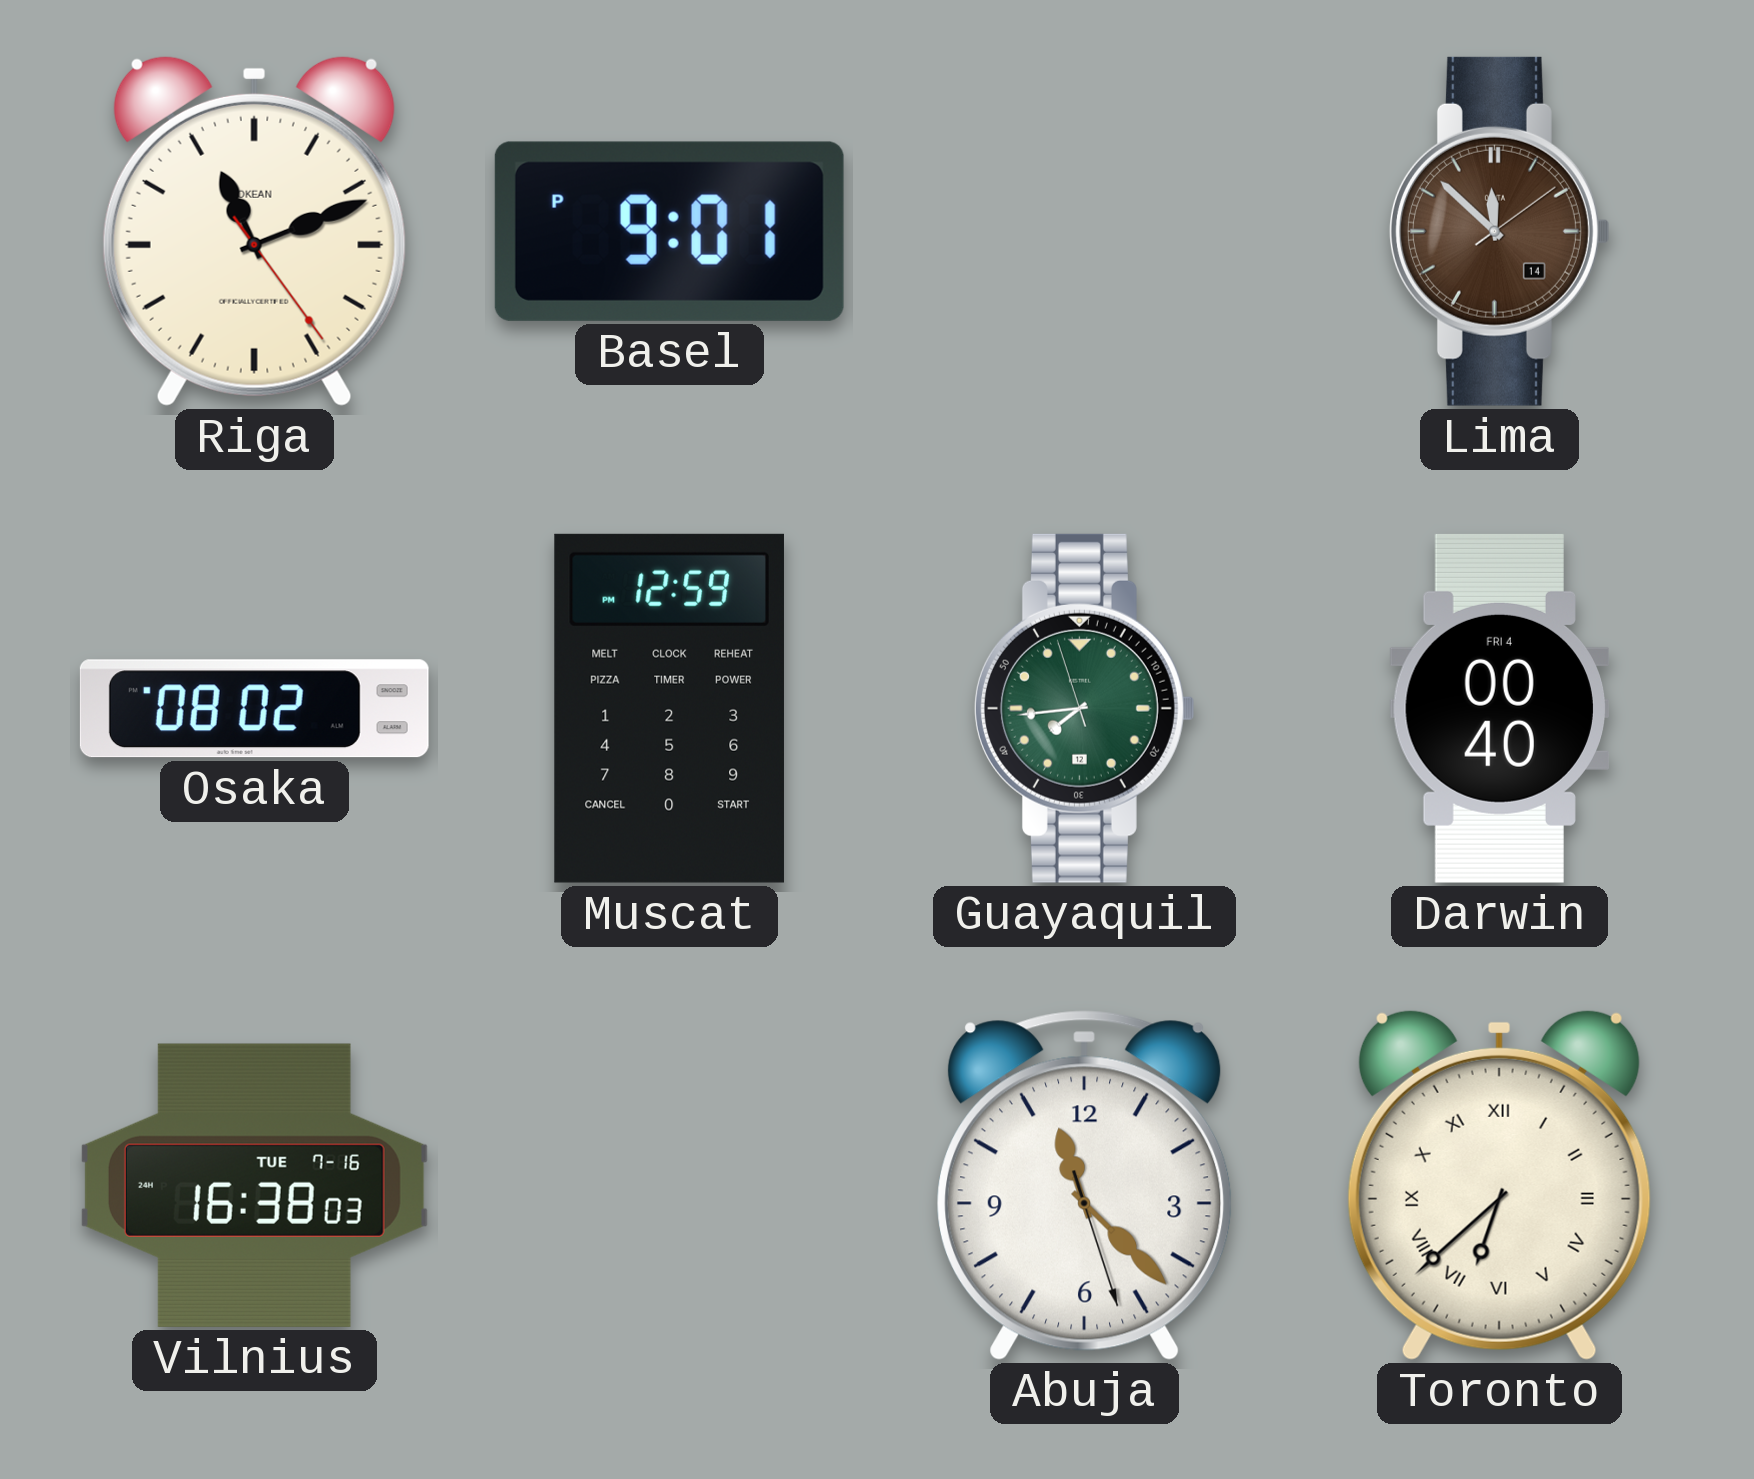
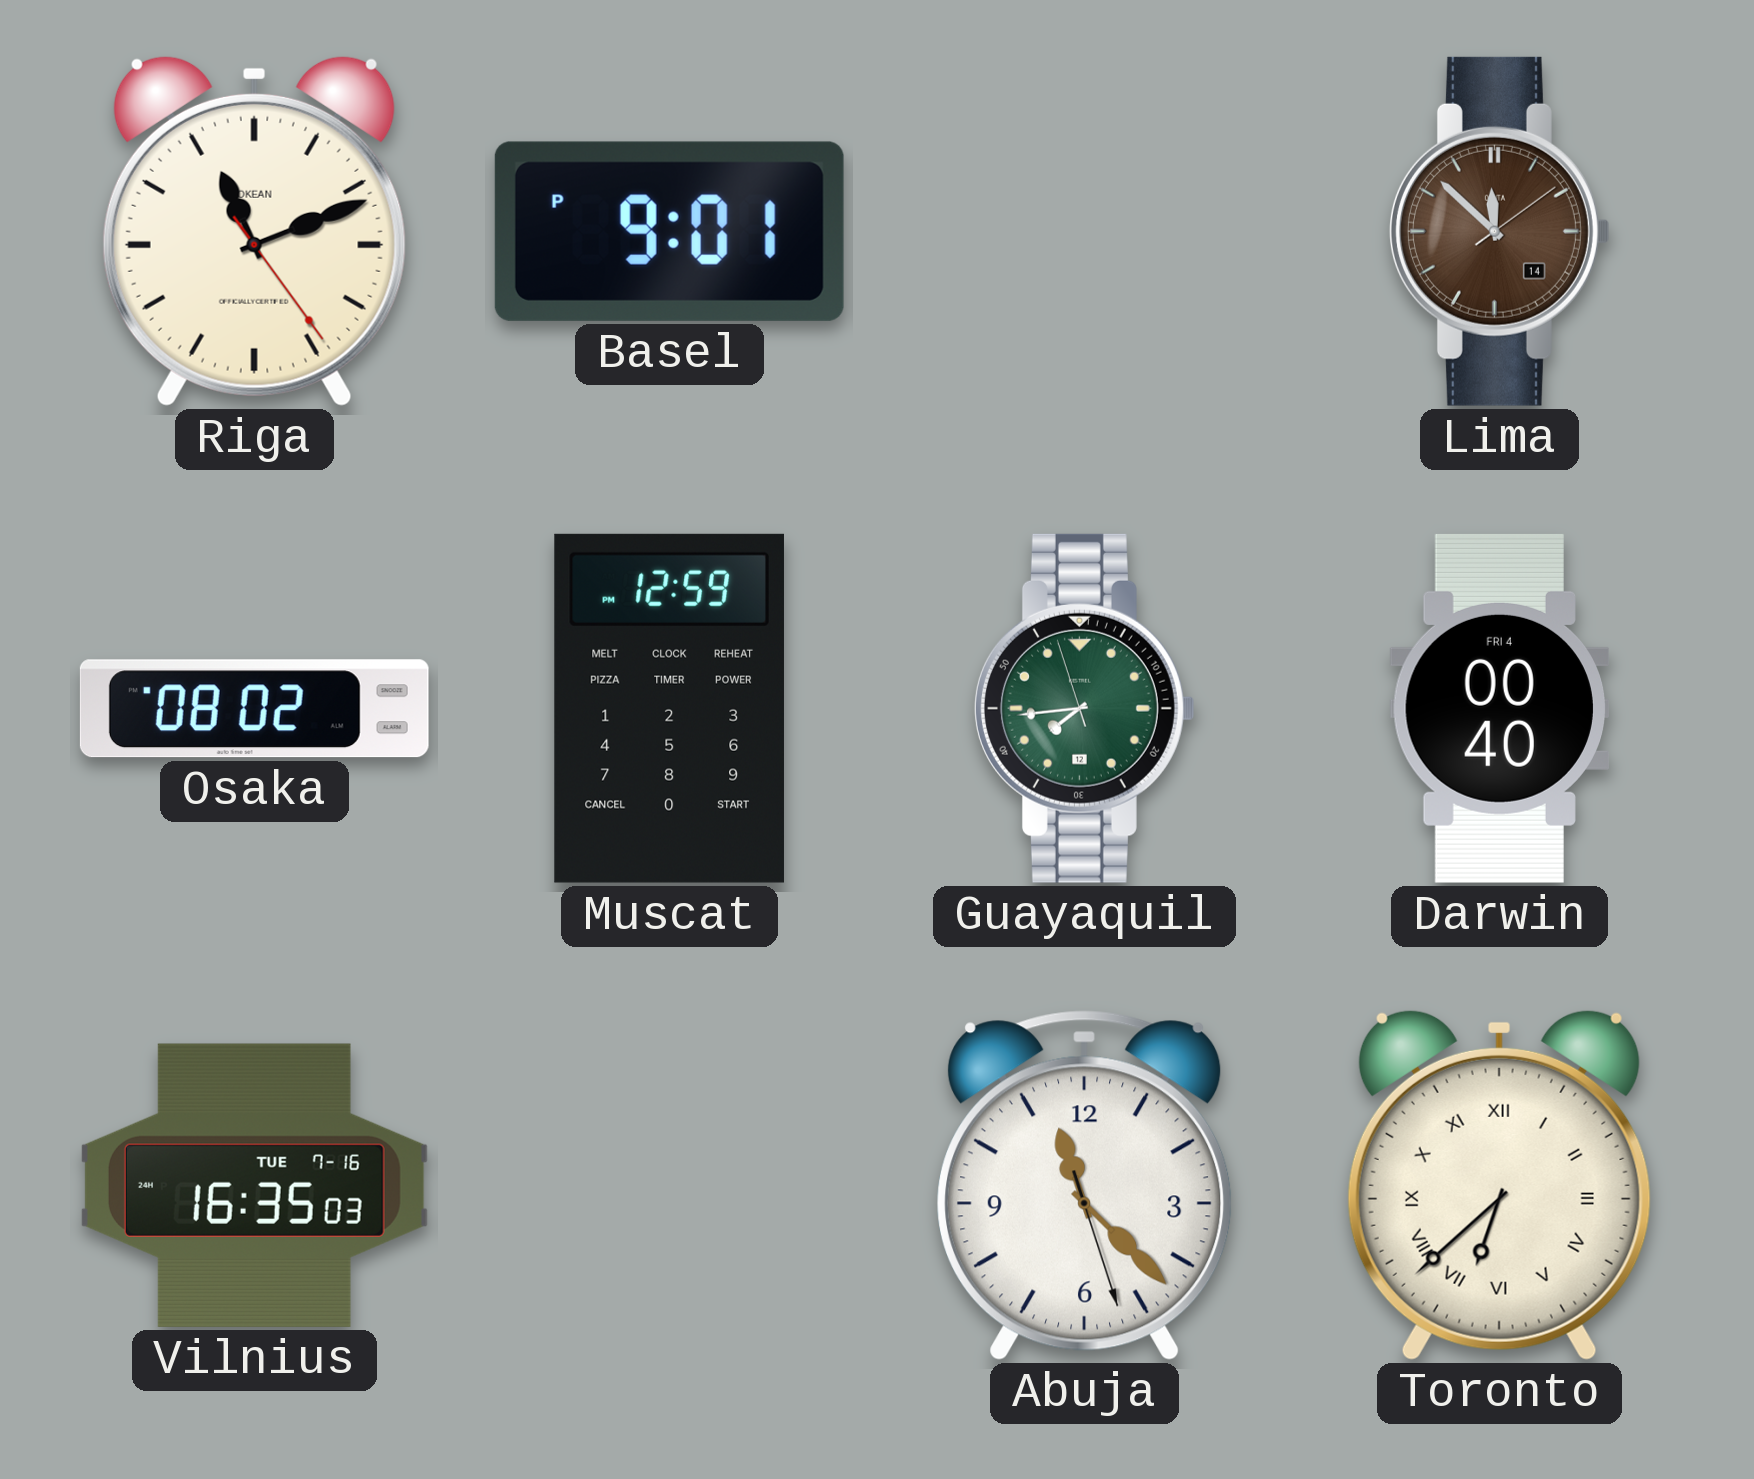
Vilnius: 16:38 -> 16:35
